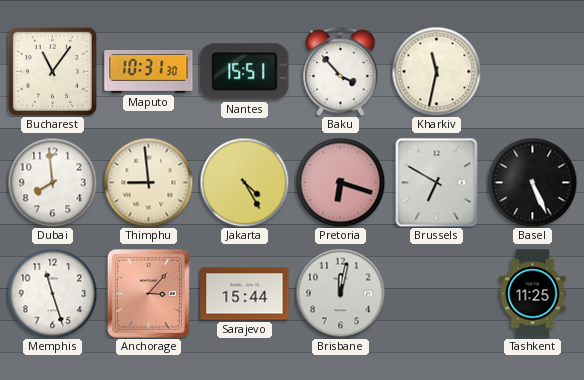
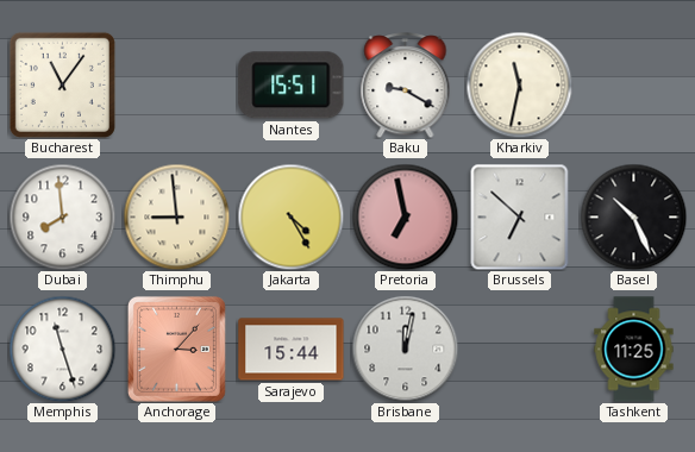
Maputo: 10:31 -> none
Baku: 3:53 -> 9:20
Pretoria: 6:18 -> 6:58
Brussels: 6:50 -> 6:52
Basel: 5:26 -> 10:26
